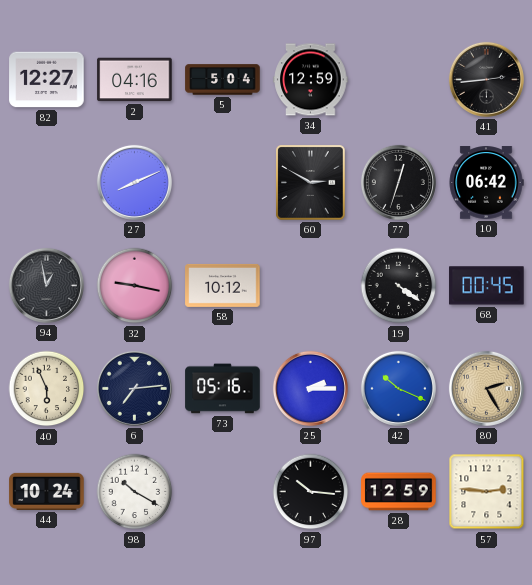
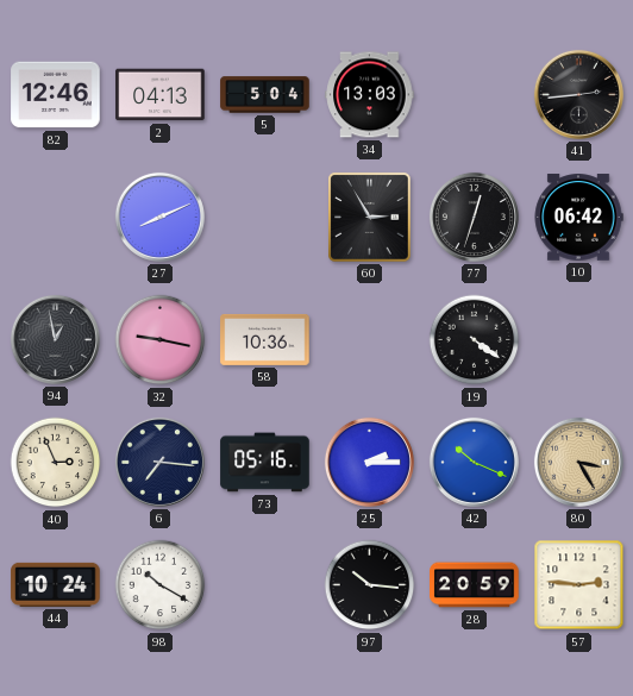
82: 12:27 -> 12:46
2: 04:16 -> 04:13
34: 12:59 -> 13:03
60: 2:50 -> 2:55
58: 10:12 -> 10:36
68: 00:45 -> none
40: 5:56 -> 2:56
6: 7:14 -> 7:16
80: 2:25 -> 3:25
28: 12:59 -> 20:59
